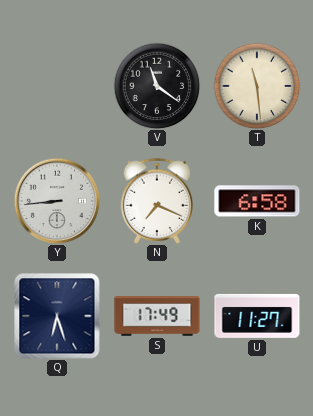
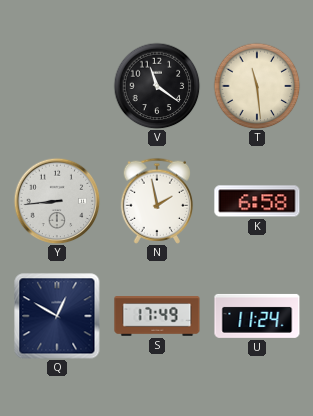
N: 7:19 -> 1:58
Q: 6:27 -> 12:50
U: 11:27 -> 11:24
